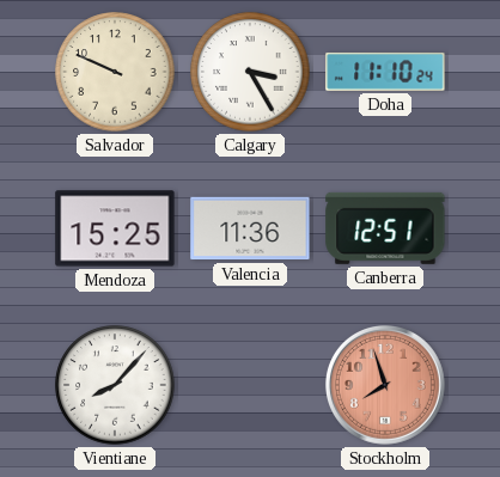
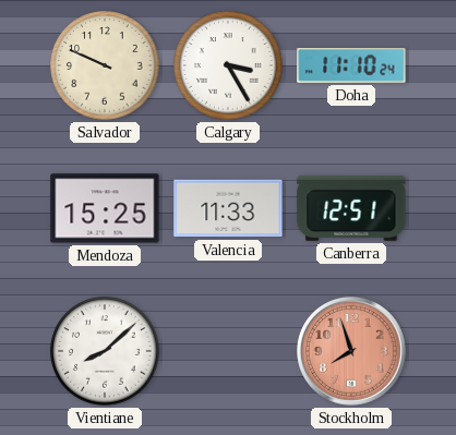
Valencia: 11:36 -> 11:33
Vientiane: 8:07 -> 8:08
